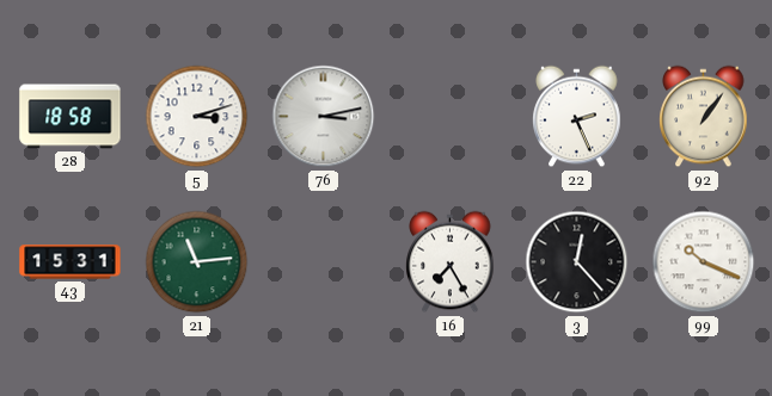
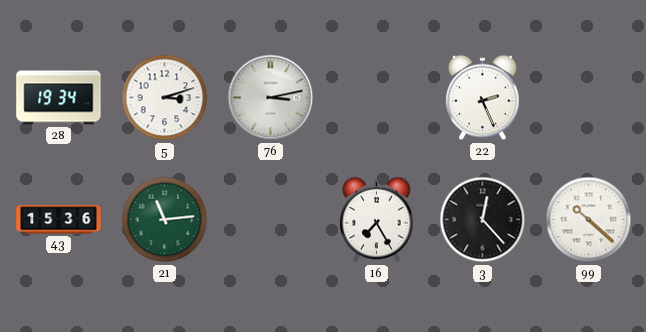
28: 18:58 -> 19:34
92: 1:06 -> none
43: 15:31 -> 15:36
99: 10:19 -> 10:22
